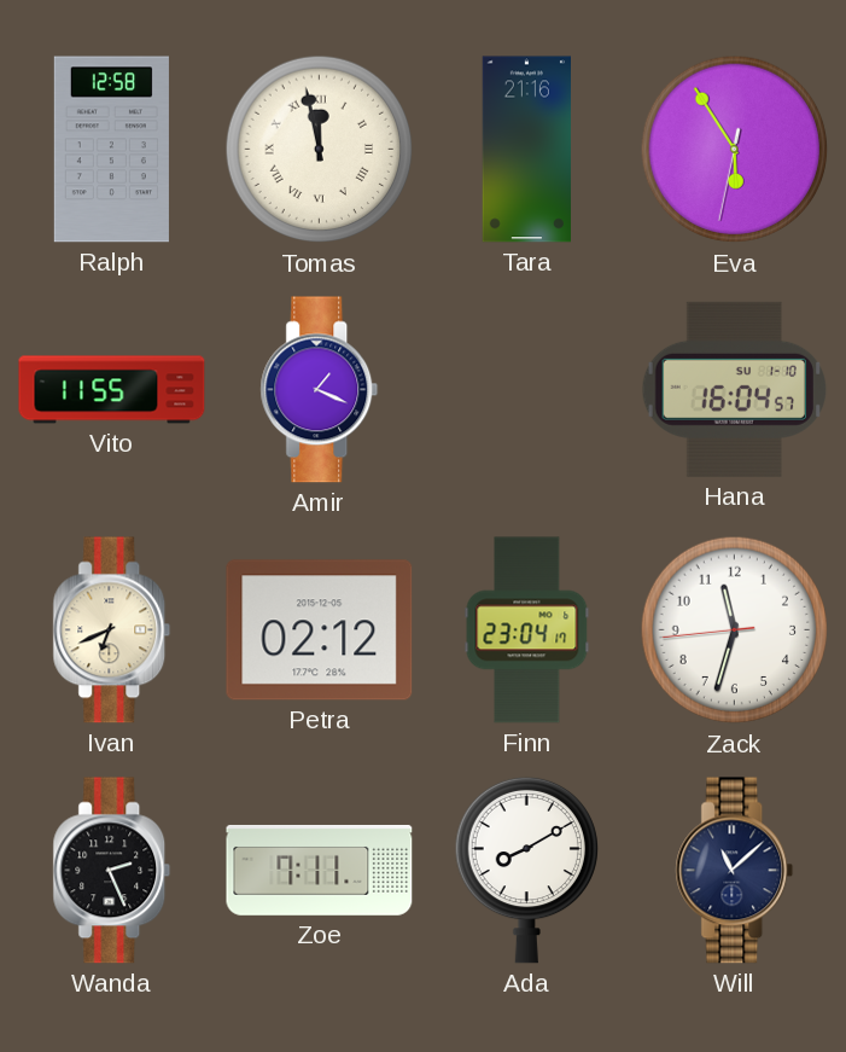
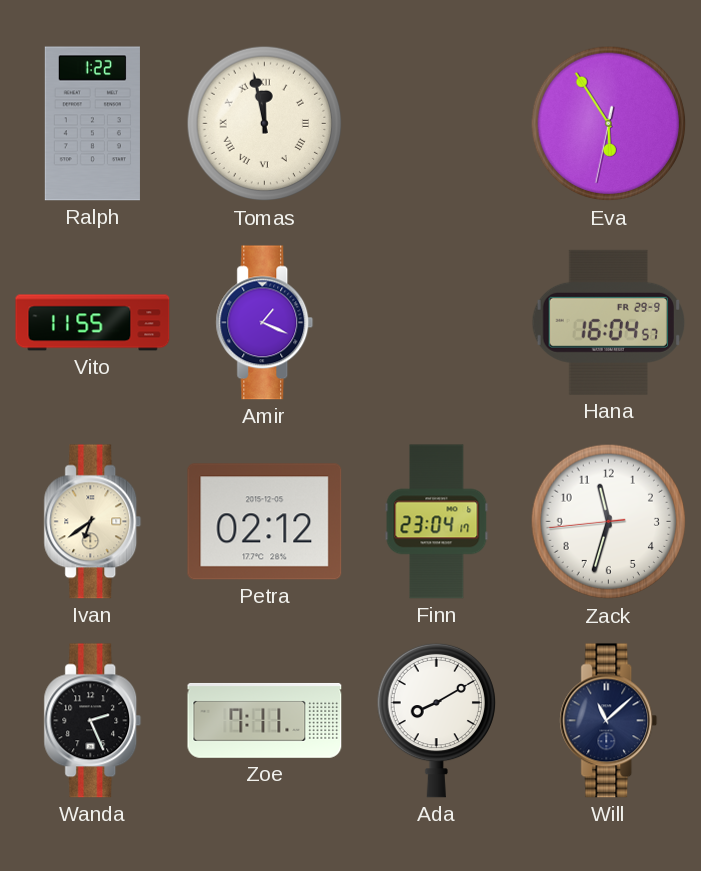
Ralph: 12:58 -> 1:22
Tara: 21:16 -> none
Hana date: SU 1-10 -> FR 29-9
Ivan: 6:41 -> 6:39
